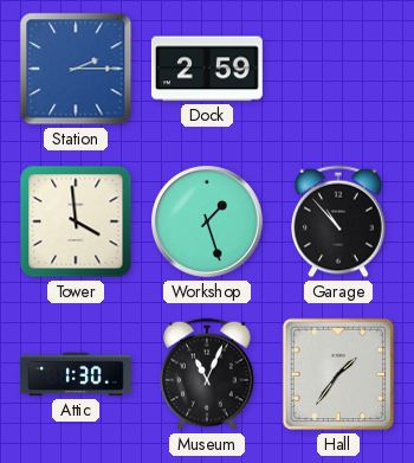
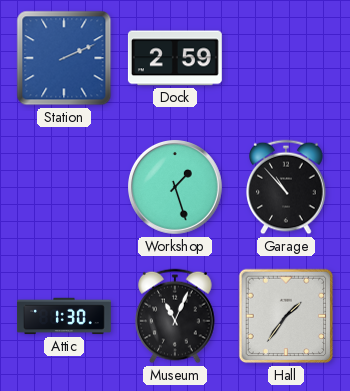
Station: 2:15 -> 2:11
Tower: 3:59 -> none
